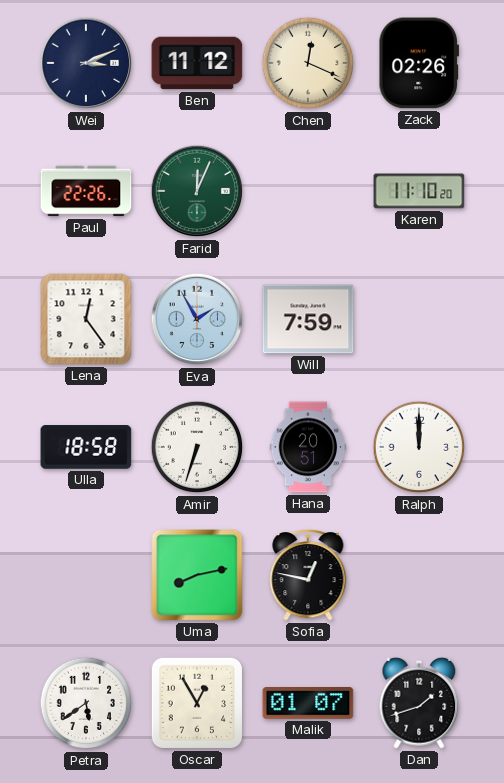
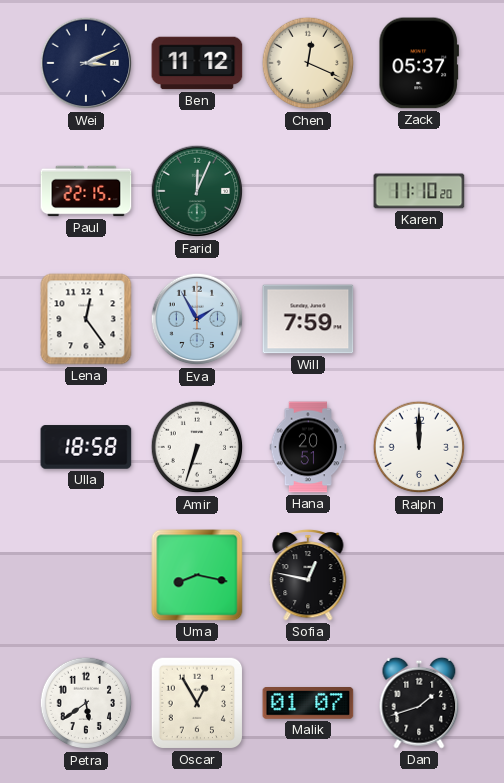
Zack: 02:26 -> 05:37
Paul: 22:26 -> 22:15
Uma: 8:13 -> 8:17
